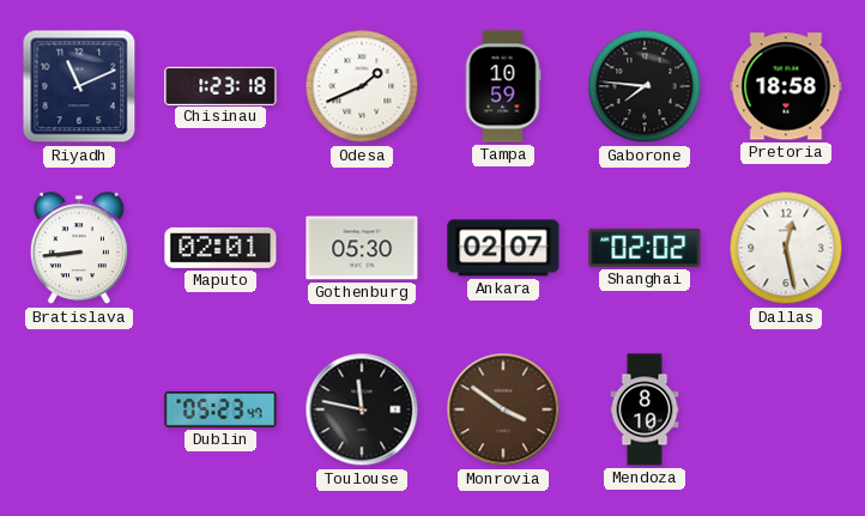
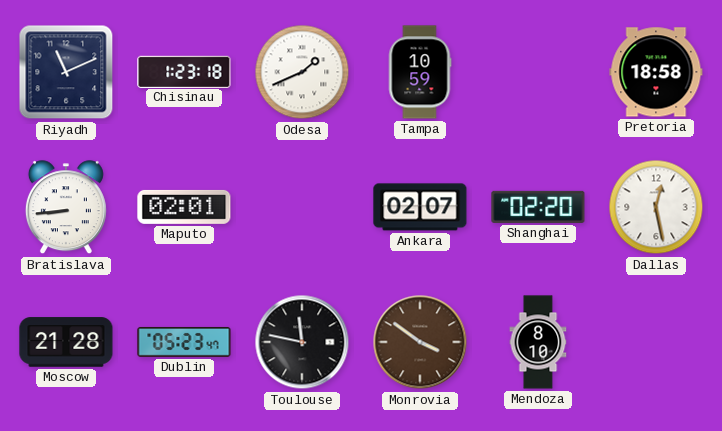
Gaborone: 7:46 -> none
Gothenburg: 05:30 -> none
Shanghai: 02:02 -> 02:20
Moscow: none -> 21:28
